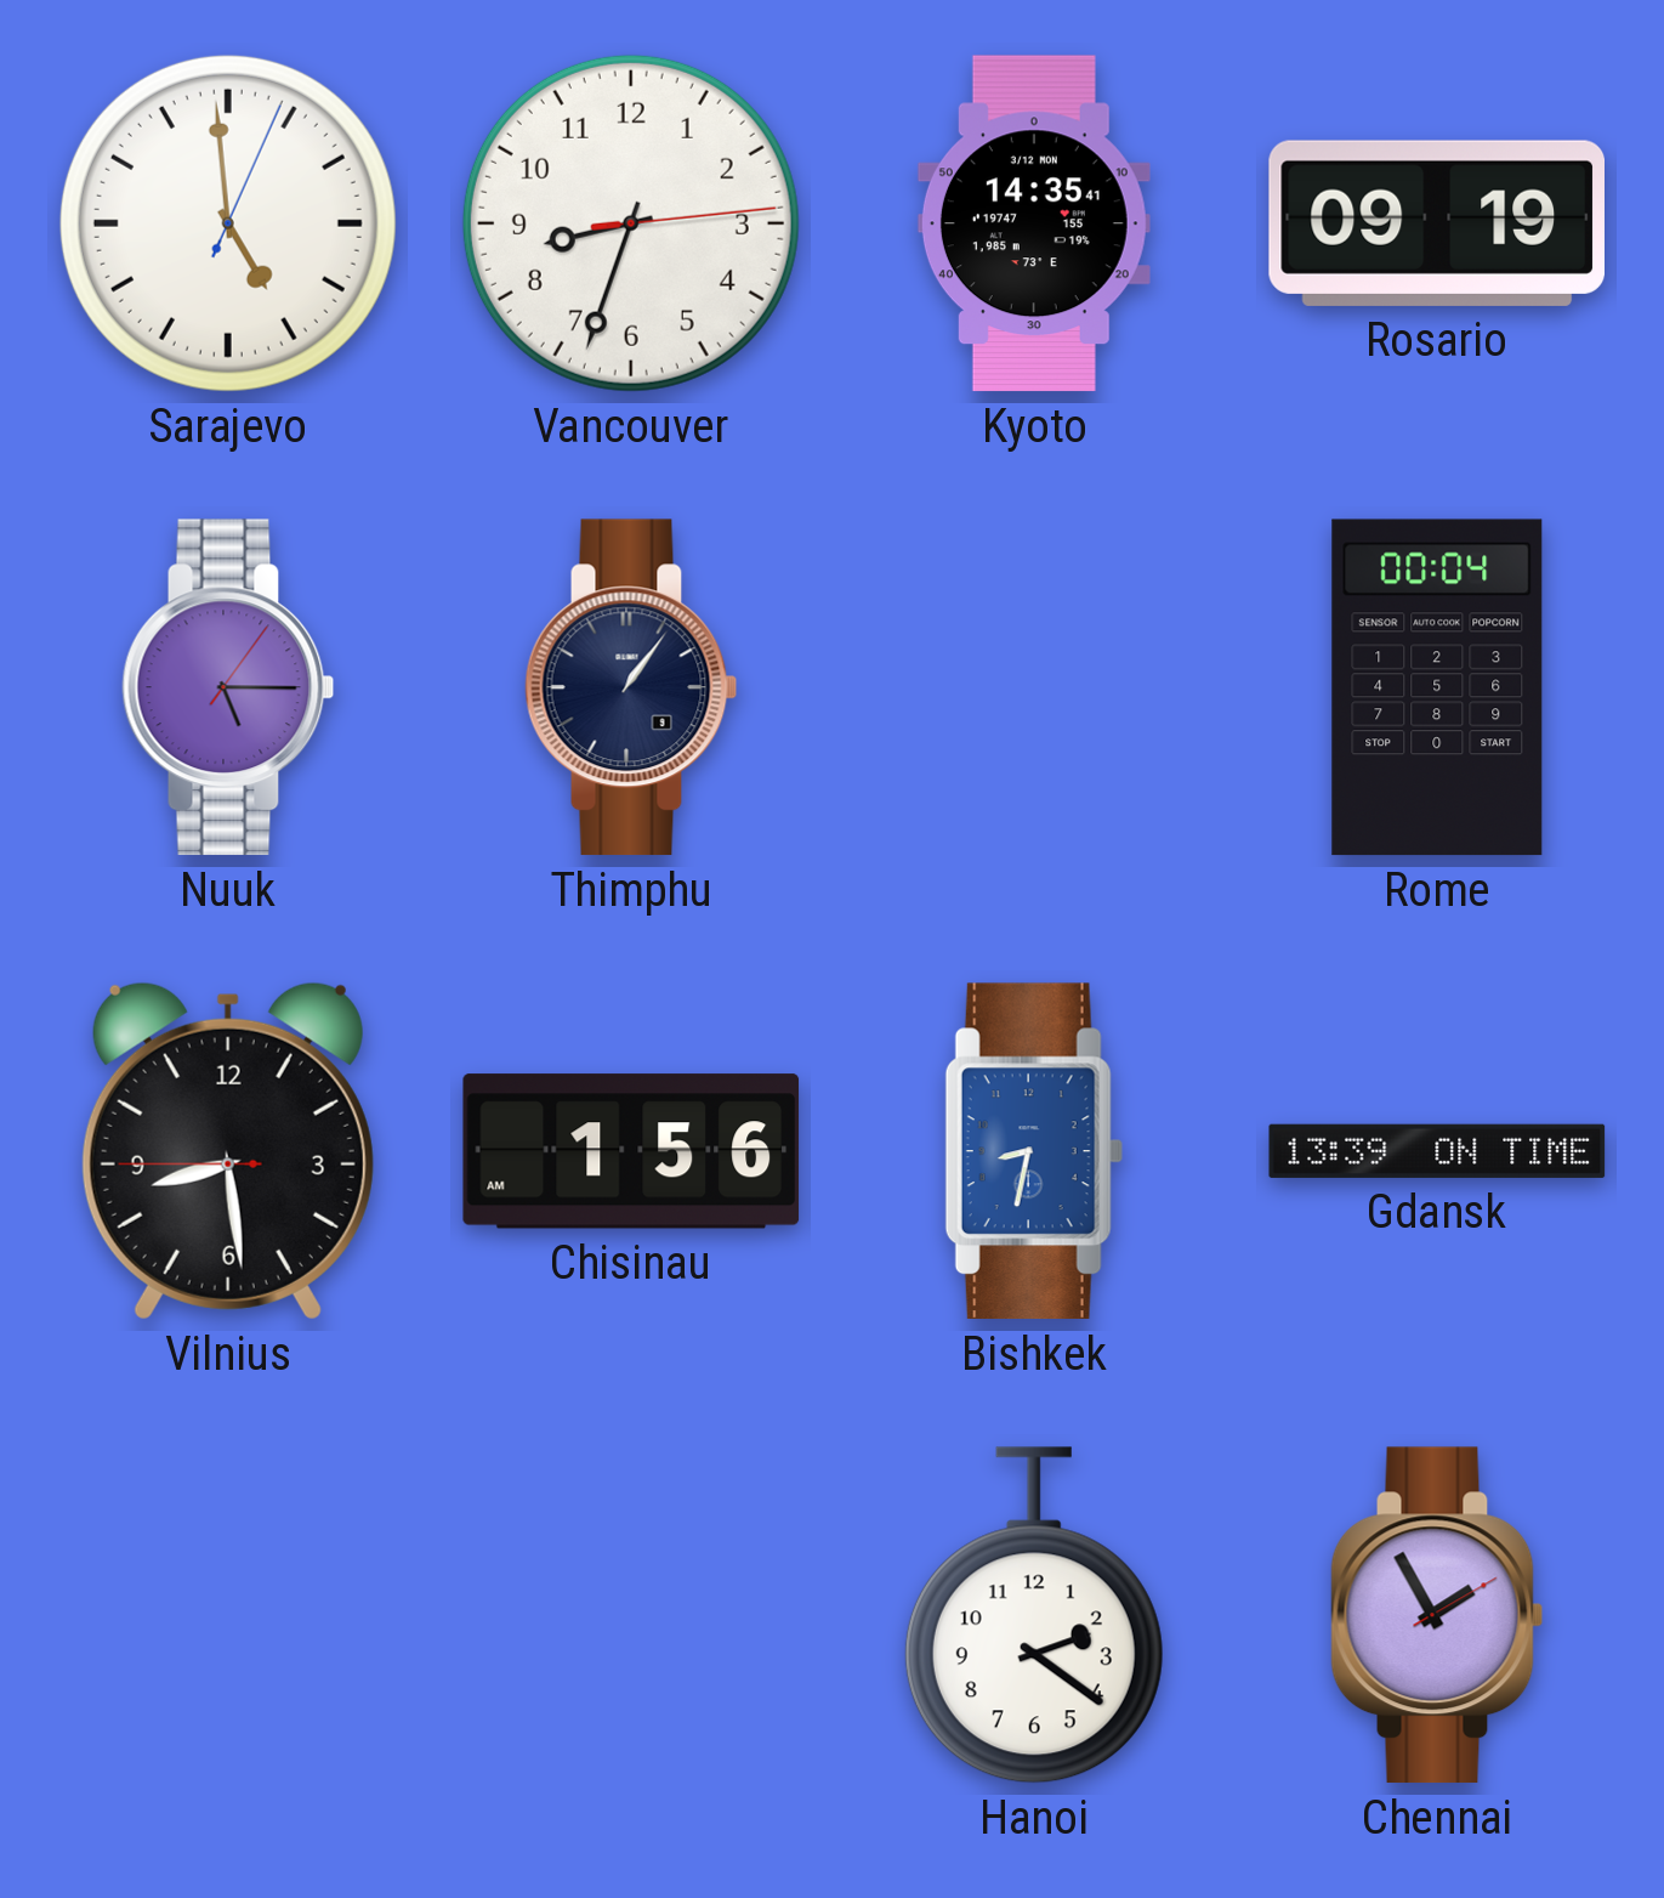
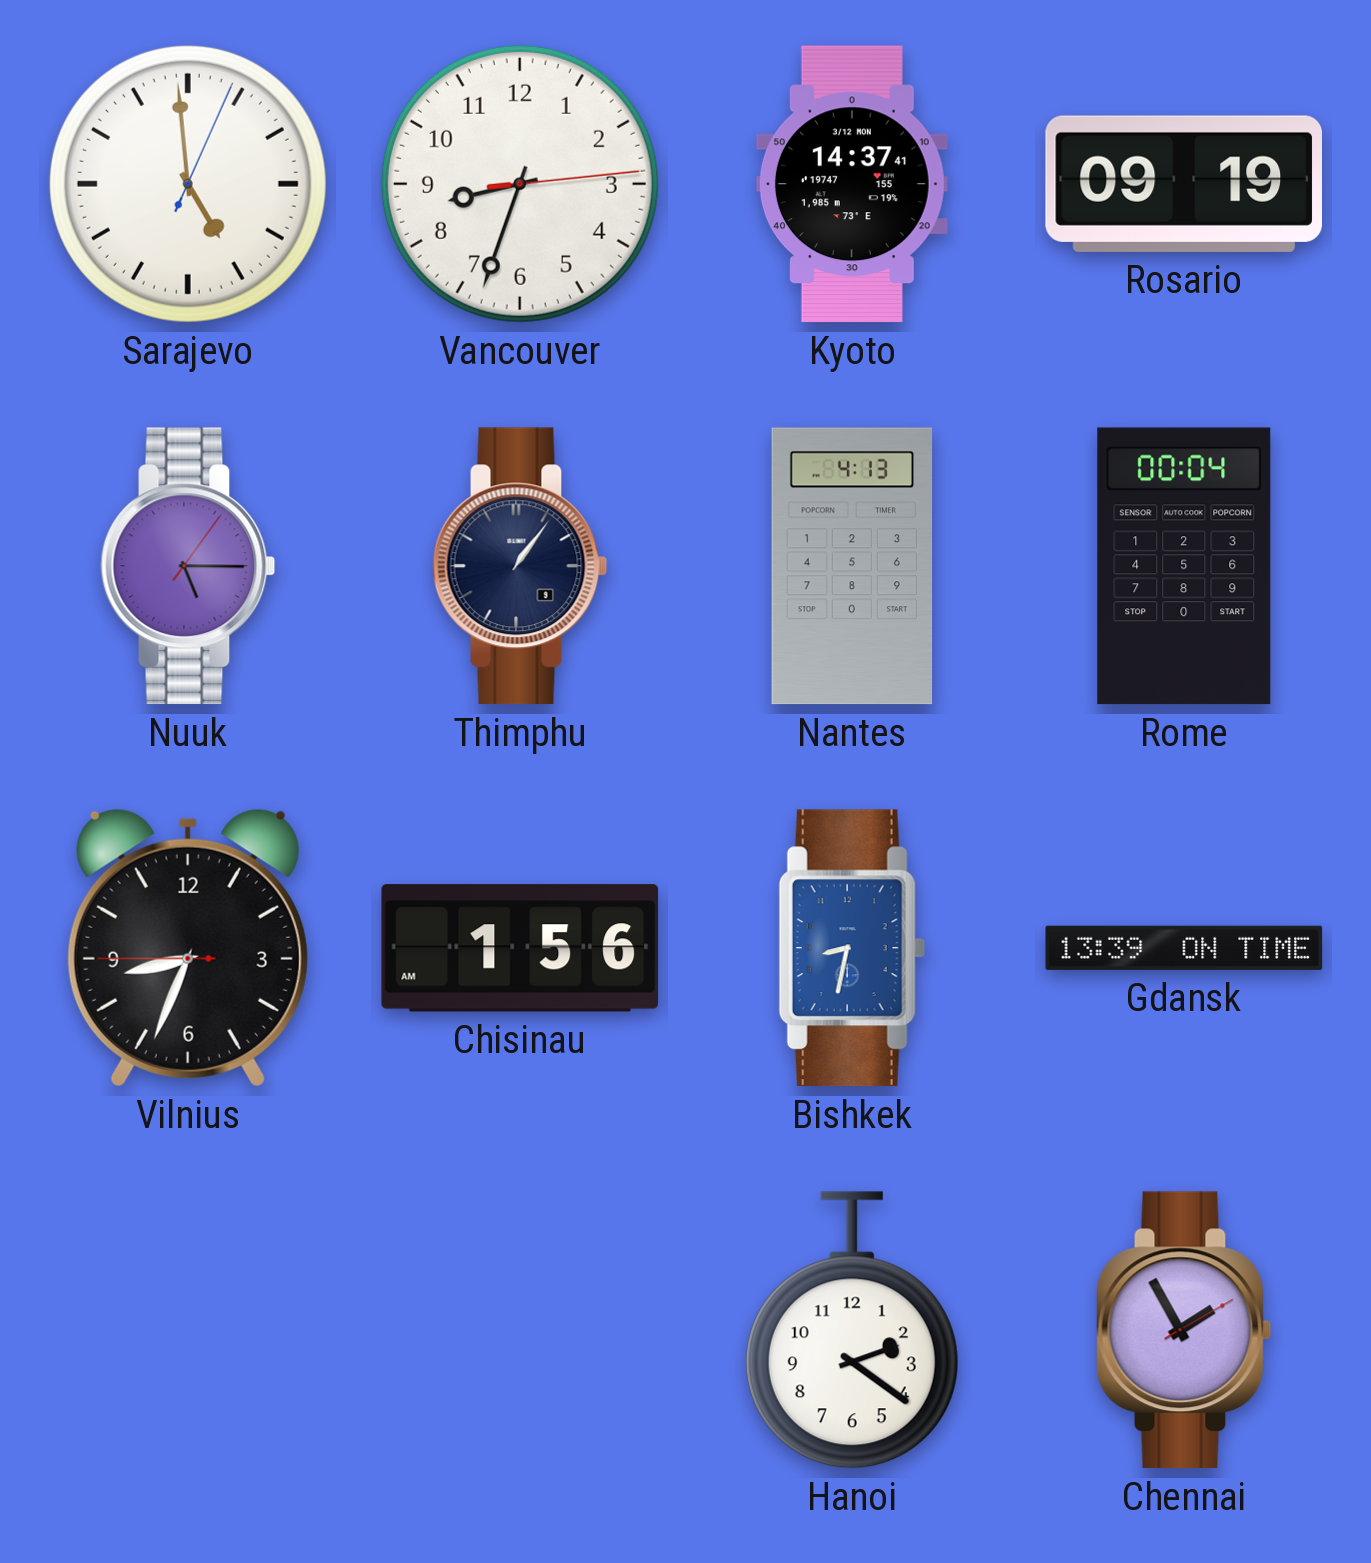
Kyoto: 14:35 -> 14:37
Nantes: none -> 4:13
Vilnius: 8:28 -> 8:33
